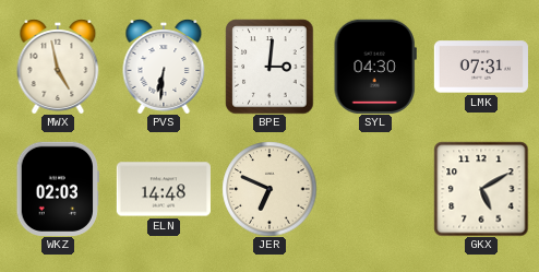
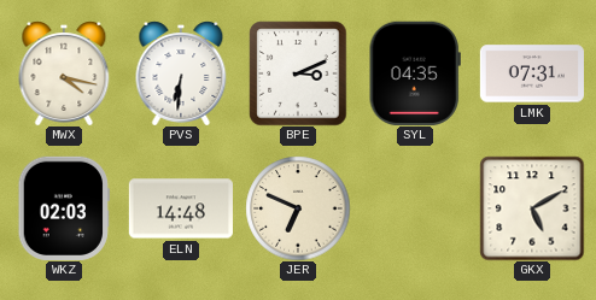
MWX: 4:58 -> 4:17
BPE: 3:01 -> 3:11
SYL: 04:30 -> 04:35
